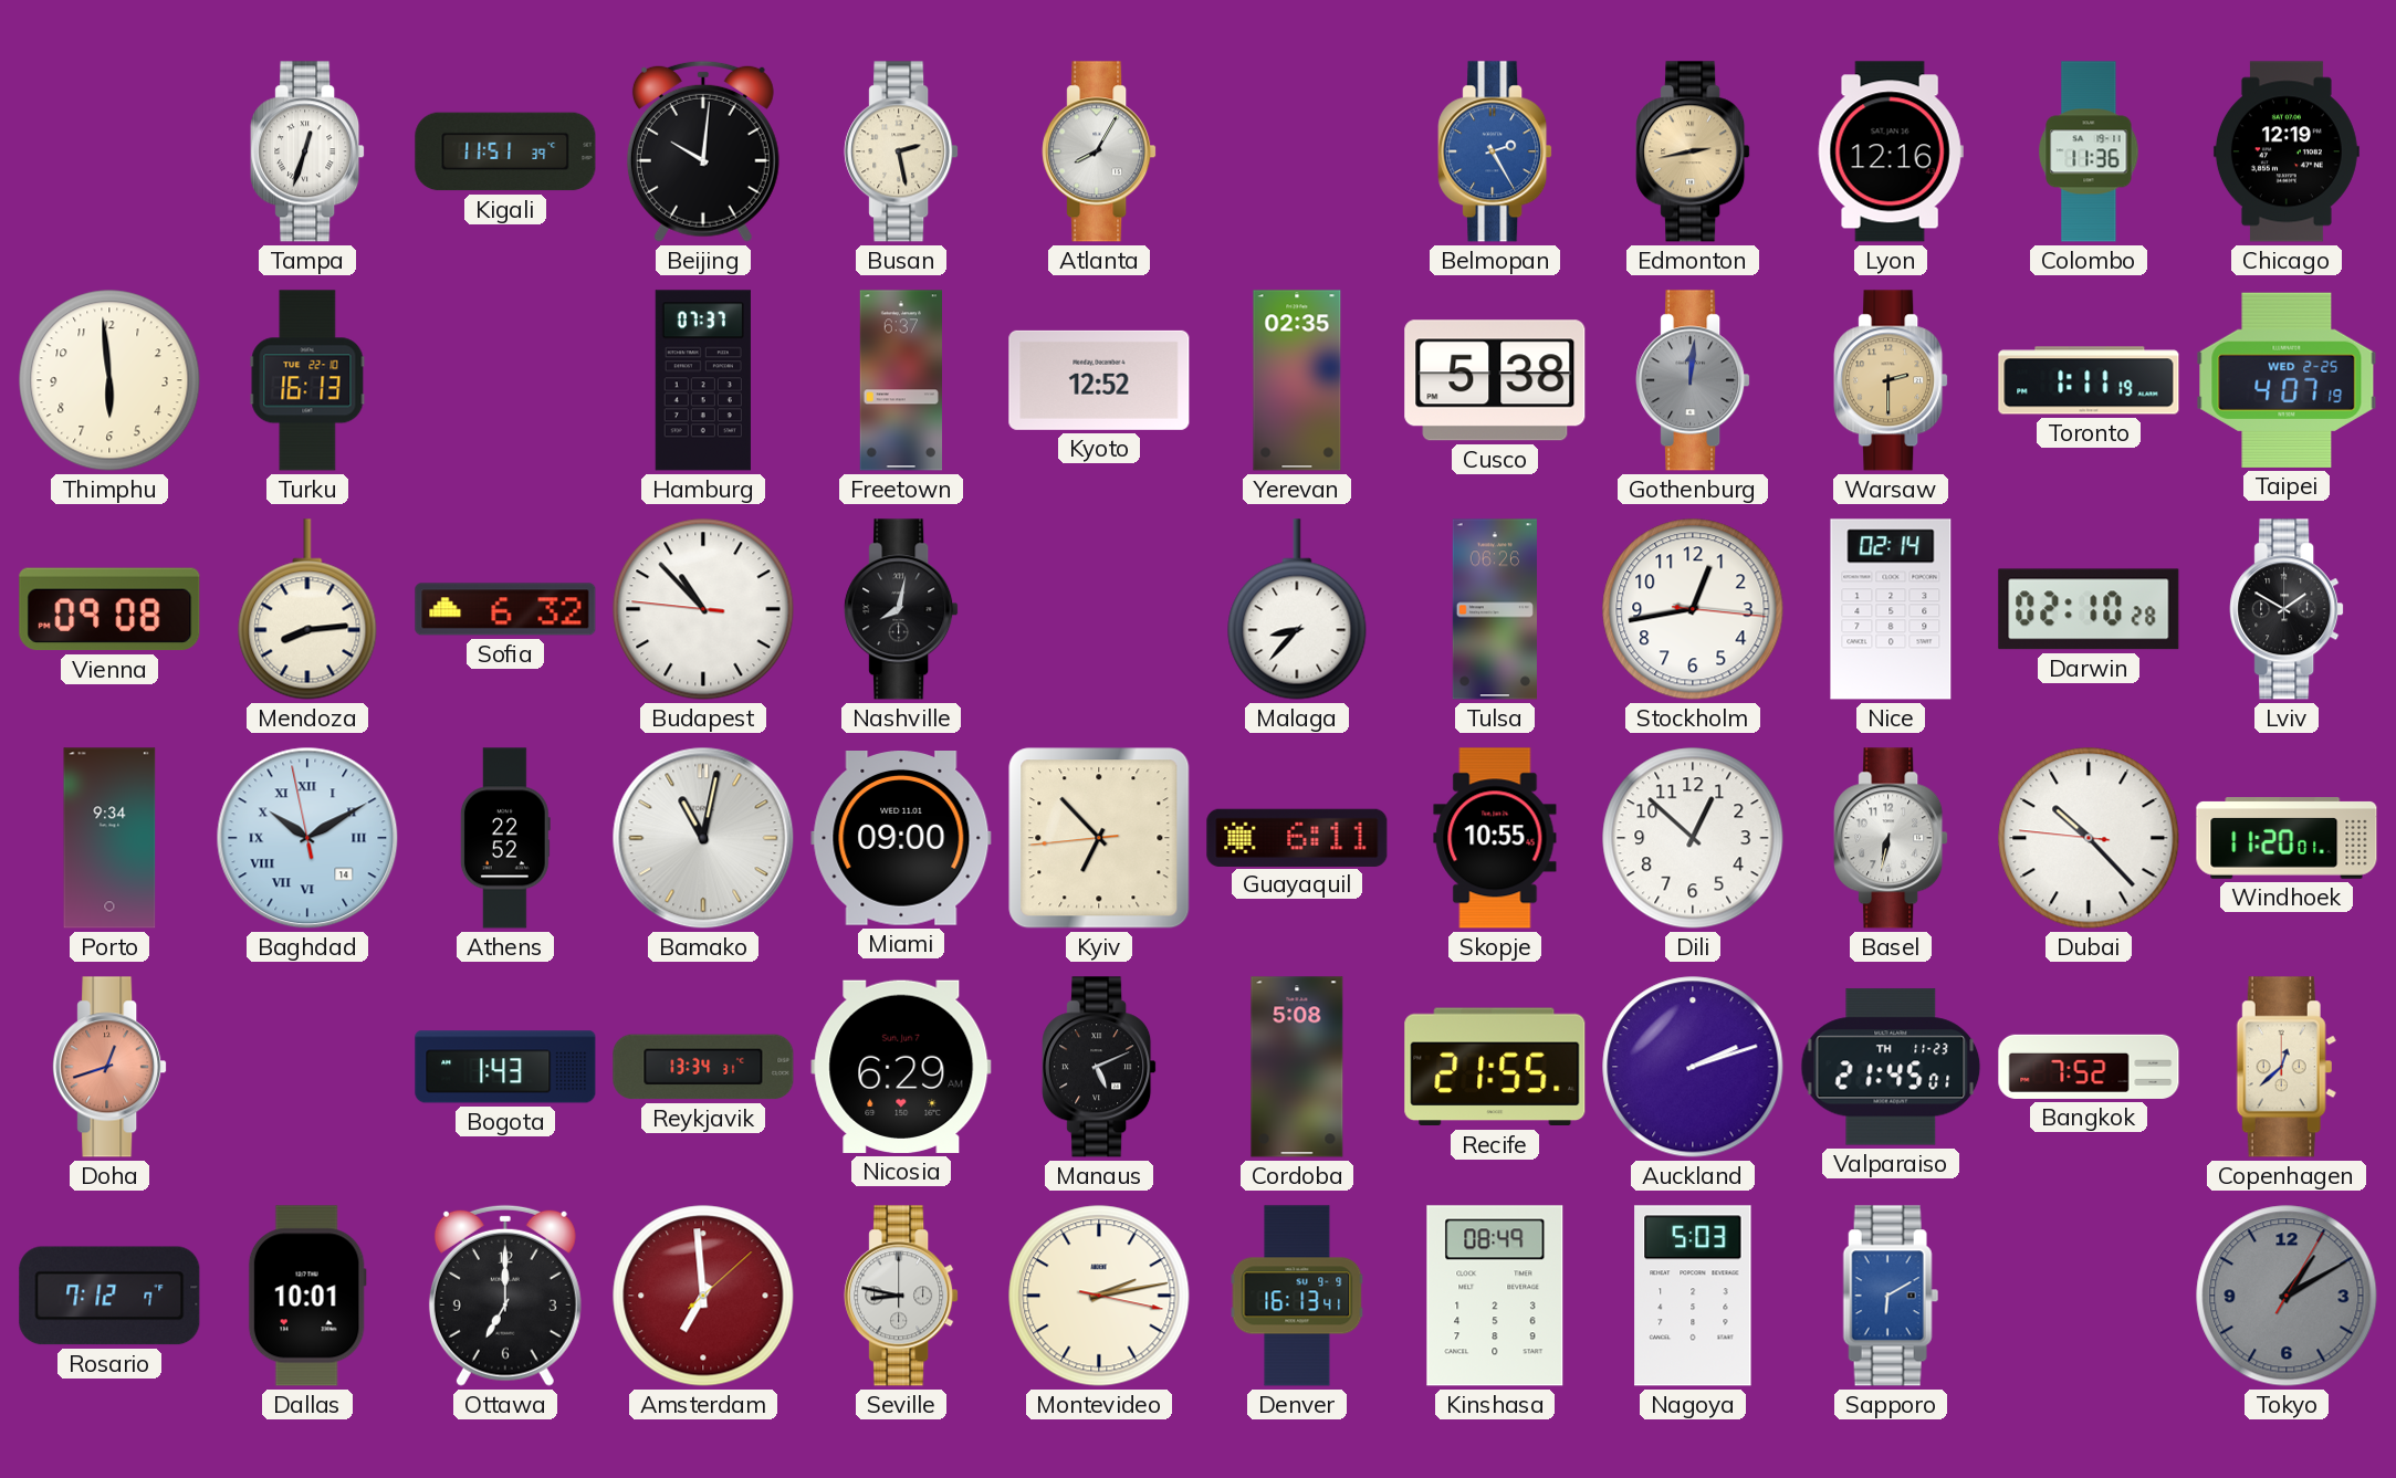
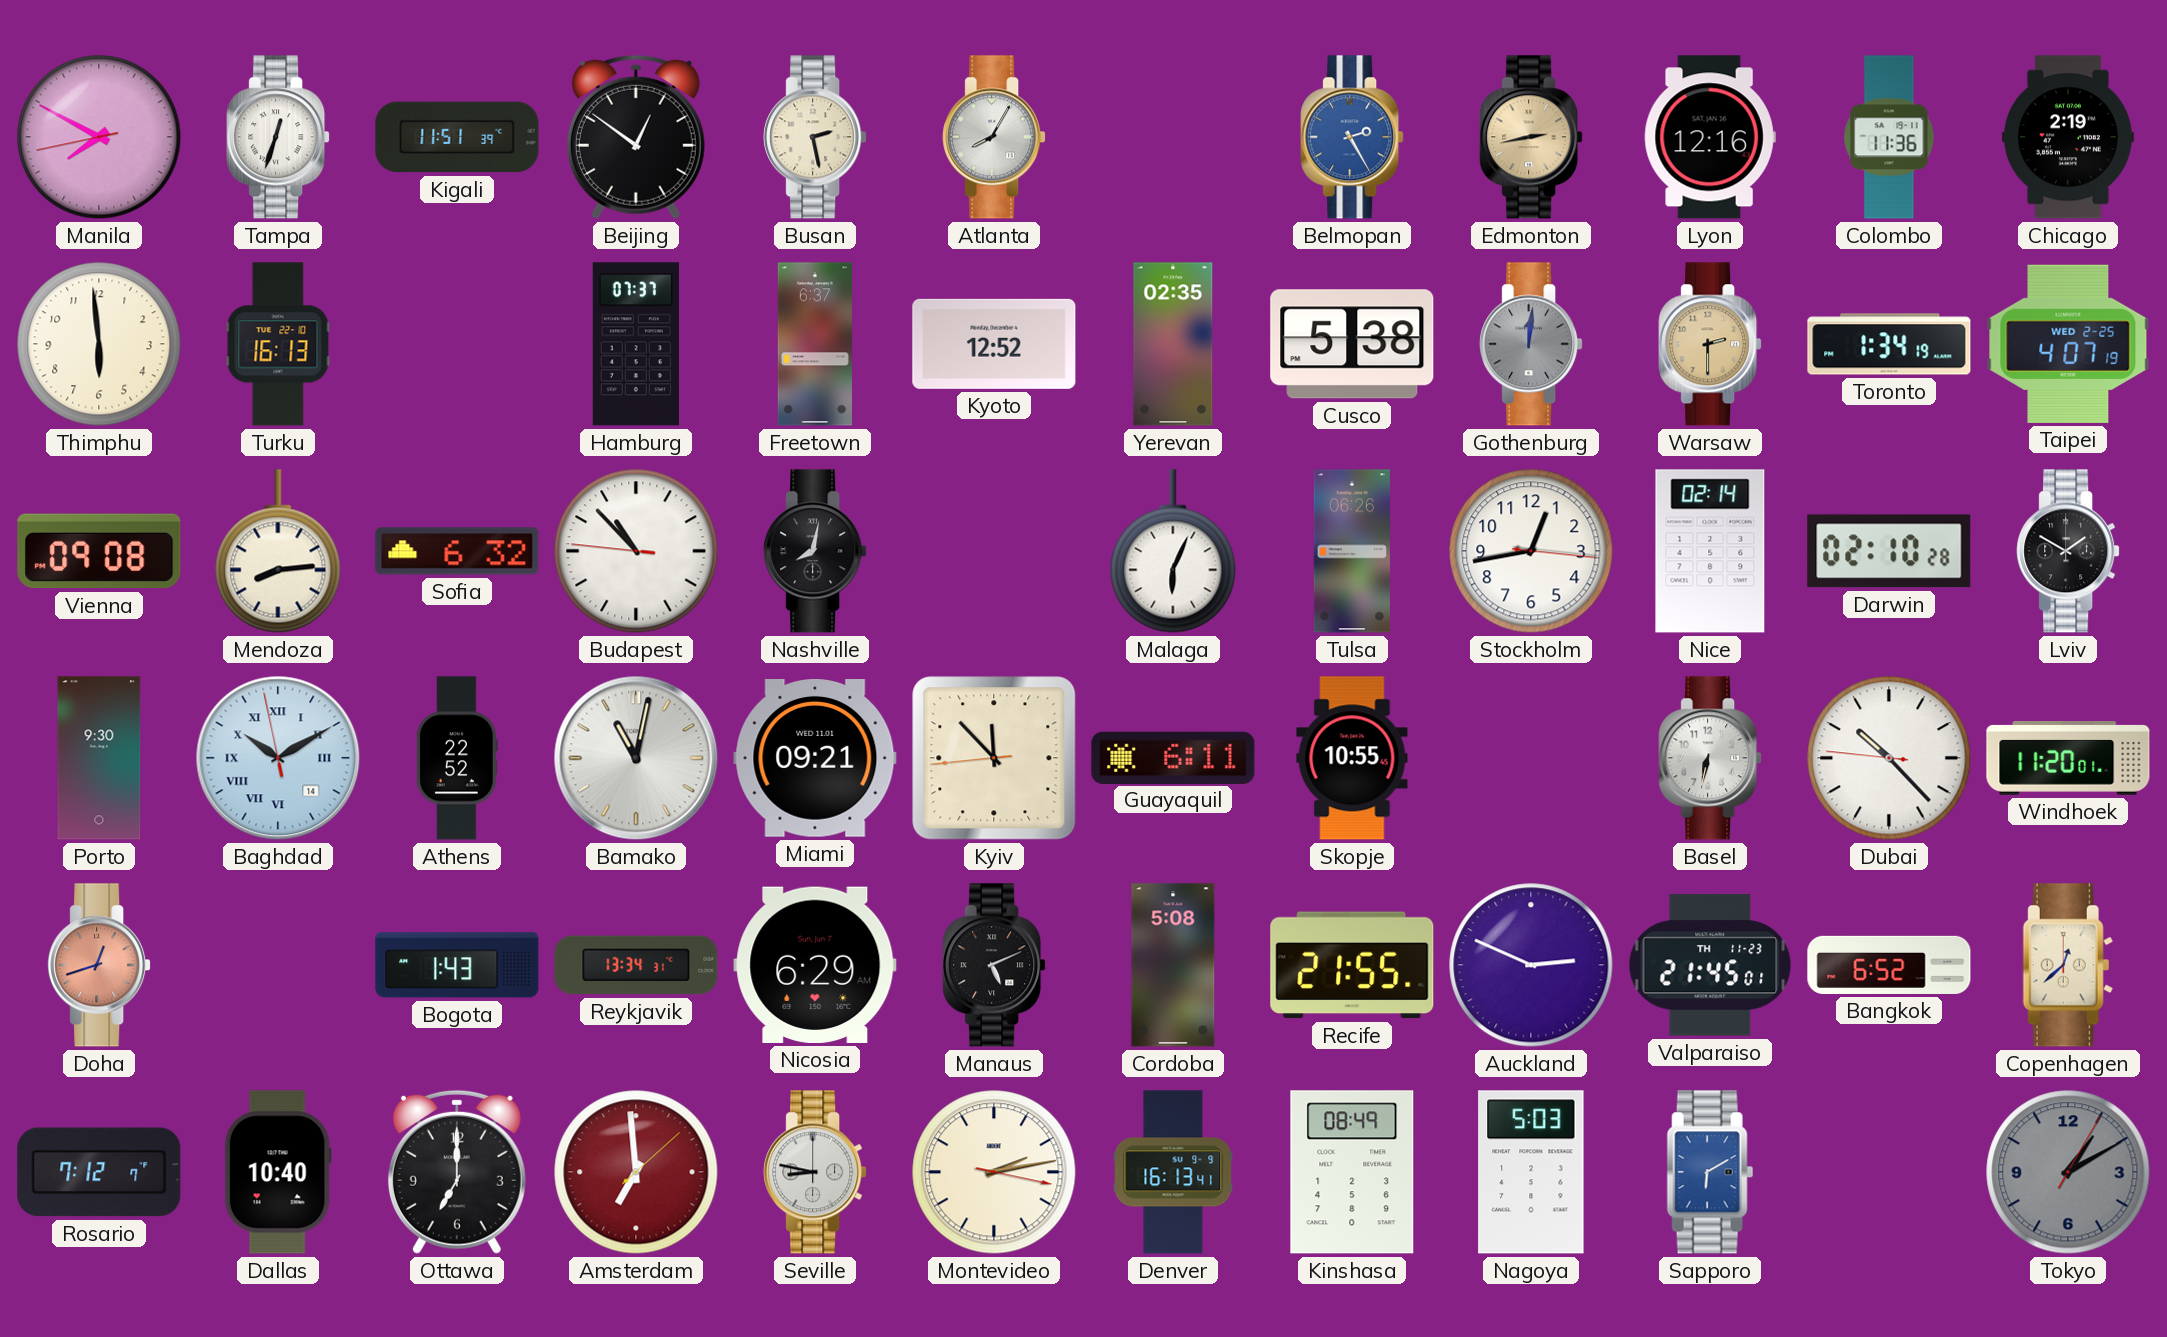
Manila: none -> 7:49
Beijing: 10:01 -> 12:51
Chicago: 12:19 -> 2:19
Toronto: 1:11 -> 1:34
Malaga: 8:37 -> 6:04
Porto: 9:34 -> 9:30
Miami: 09:00 -> 09:21
Kyiv: 6:52 -> 11:52
Dili: 12:52 -> none
Auckland: 2:12 -> 2:49
Bangkok: 7:52 -> 6:52
Dallas: 10:01 -> 10:40
